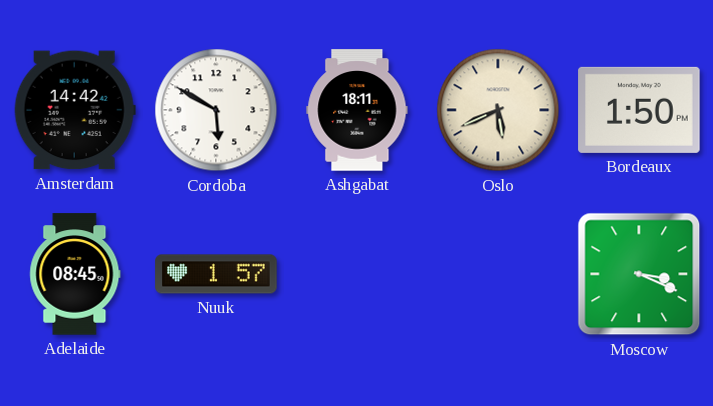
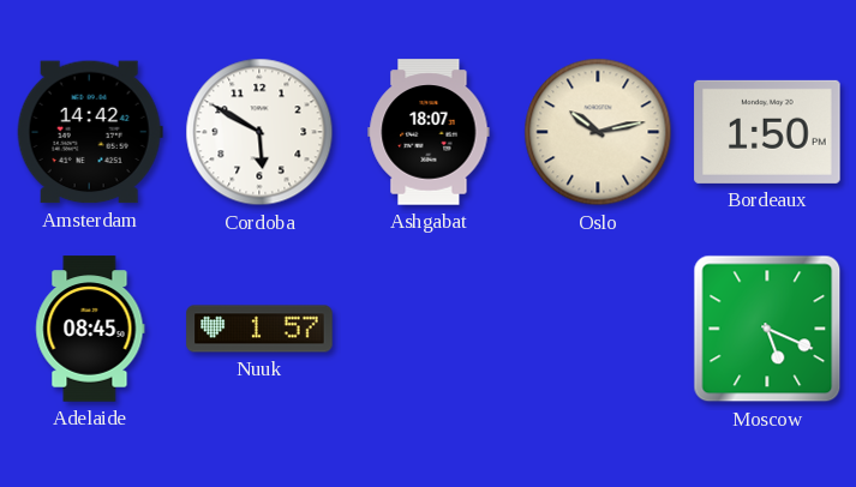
Ashgabat: 18:11 -> 18:07
Oslo: 5:41 -> 10:13
Moscow: 3:19 -> 5:19
